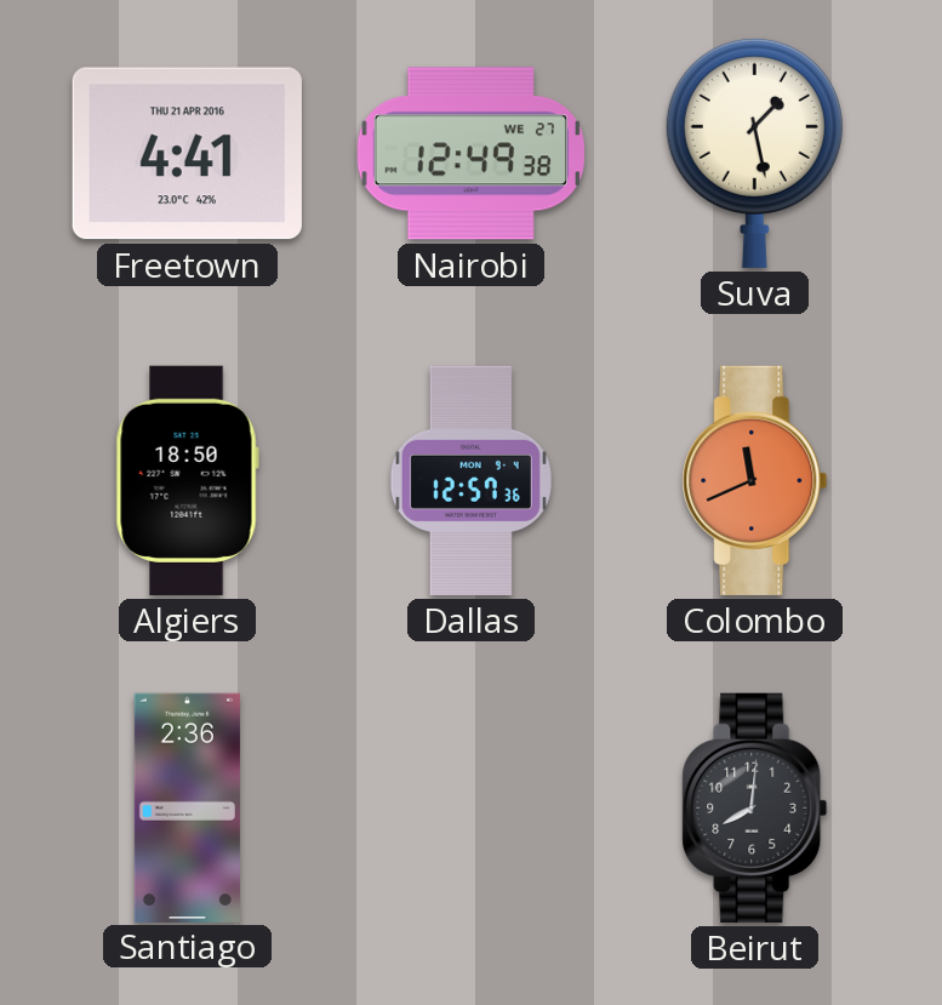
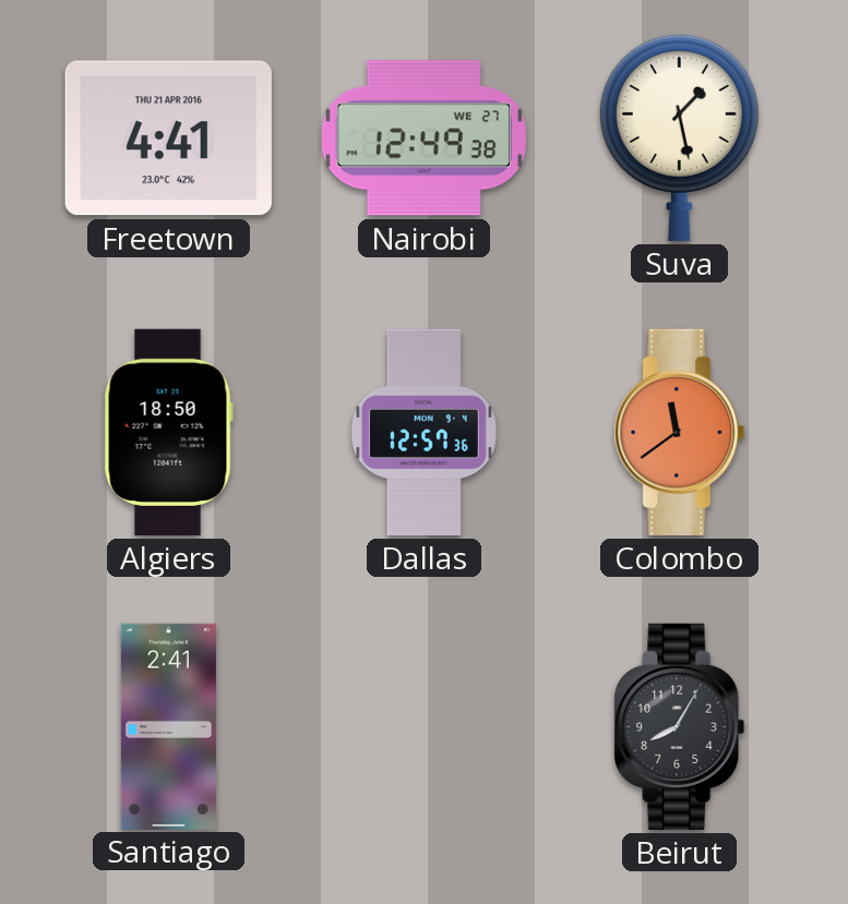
Colombo: 11:41 -> 11:39
Santiago: 2:36 -> 2:41
Beirut: 8:01 -> 8:05
